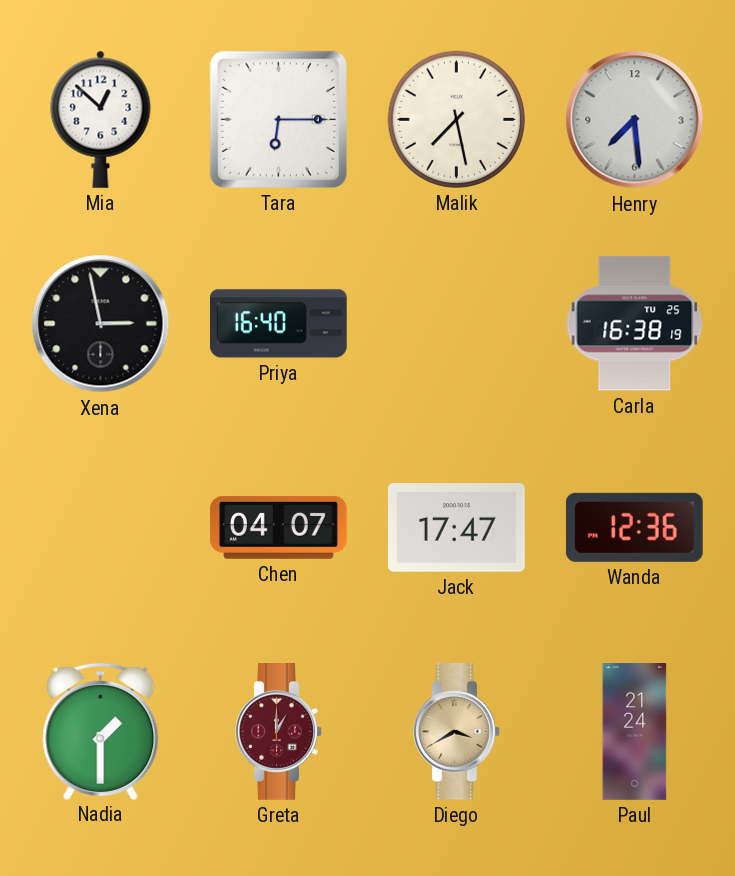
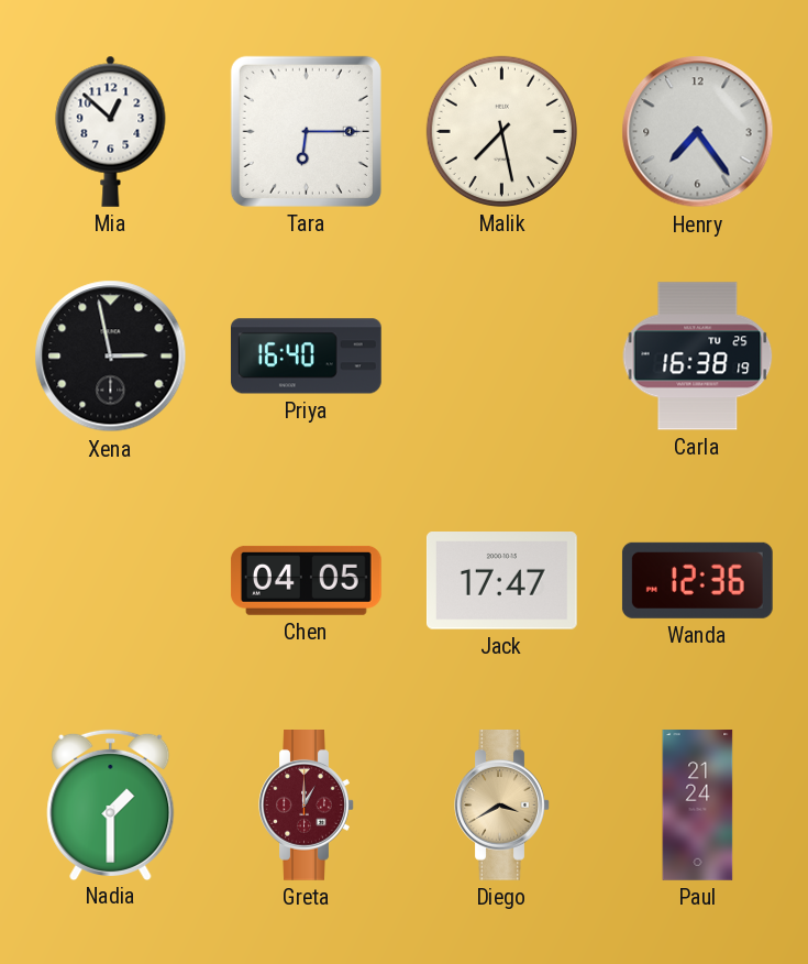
Henry: 7:29 -> 7:24
Chen: 04:07 -> 04:05
